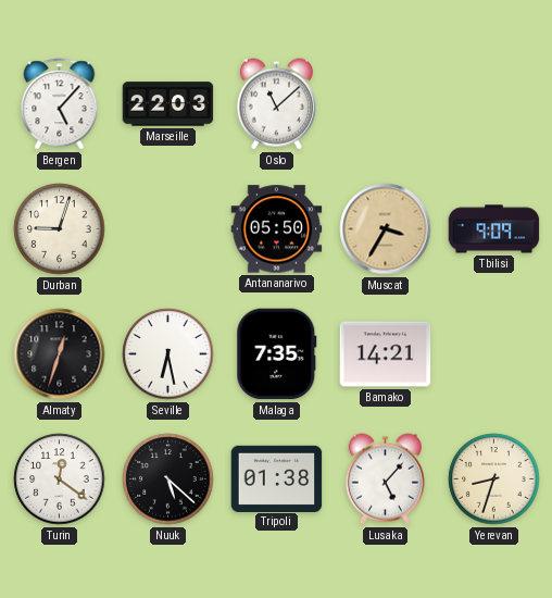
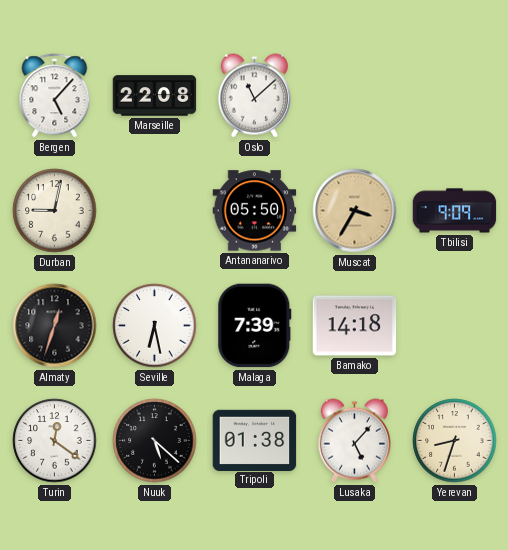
Marseille: 22:03 -> 22:08
Durban: 9:03 -> 9:02
Malaga: 7:35 -> 7:39
Bamako: 14:21 -> 14:18
